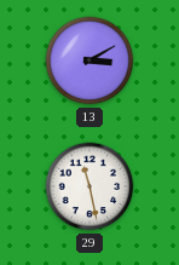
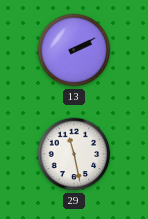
13: 3:10 -> 2:10
